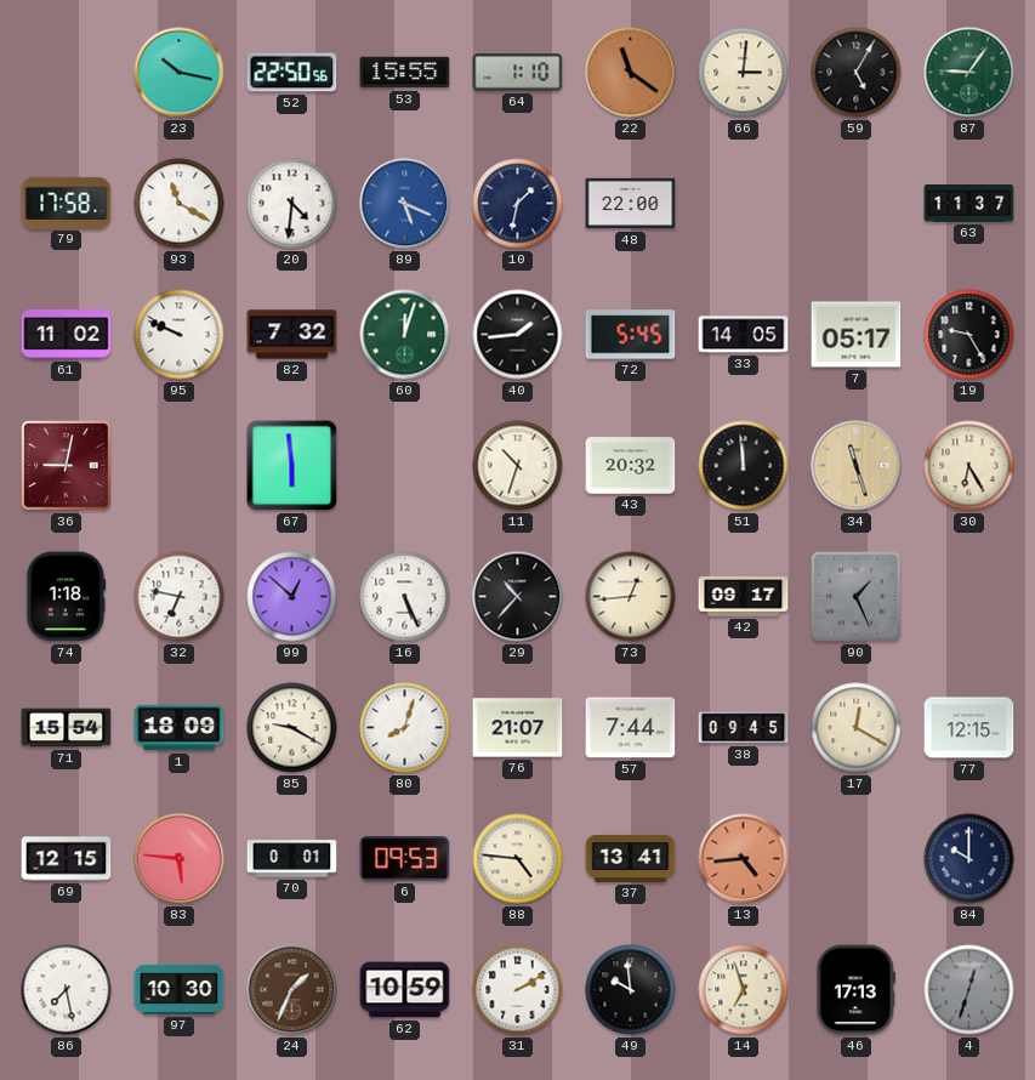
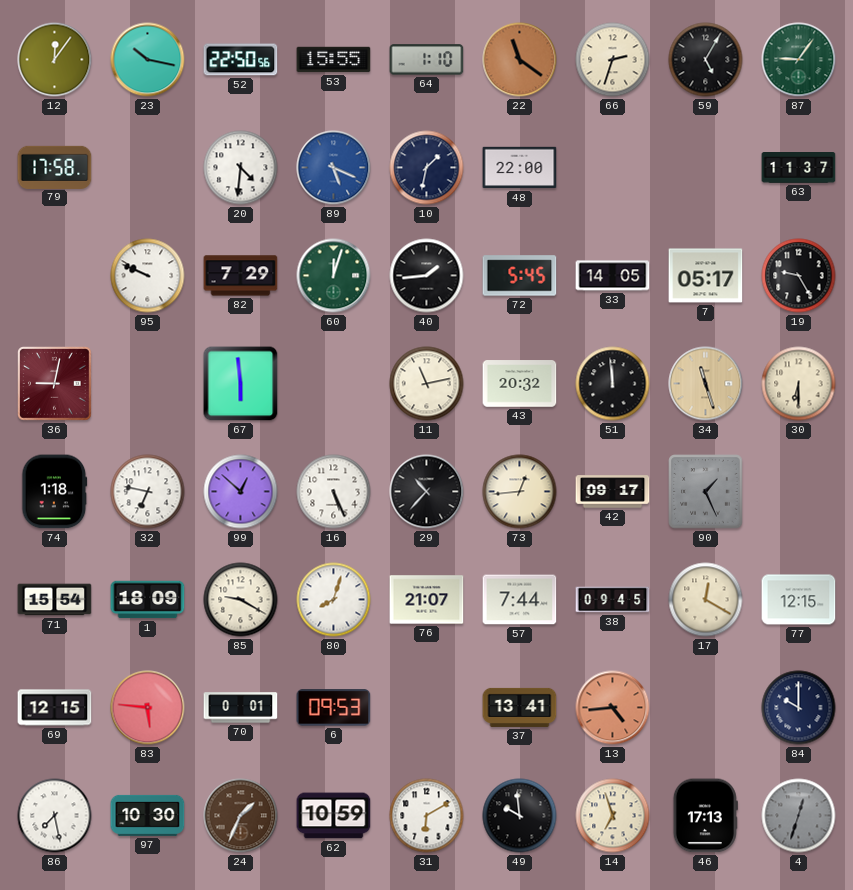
12: none -> 12:06
66: 3:01 -> 2:33
93: 11:20 -> none
61: 11:02 -> none
82: 7:32 -> 7:29
11: 10:33 -> 11:13
30: 6:25 -> 6:30
88: 4:46 -> none
31: 2:10 -> 6:10
